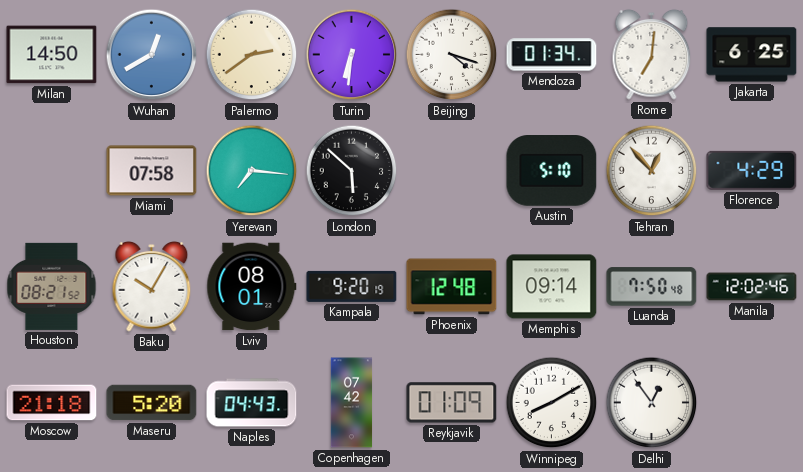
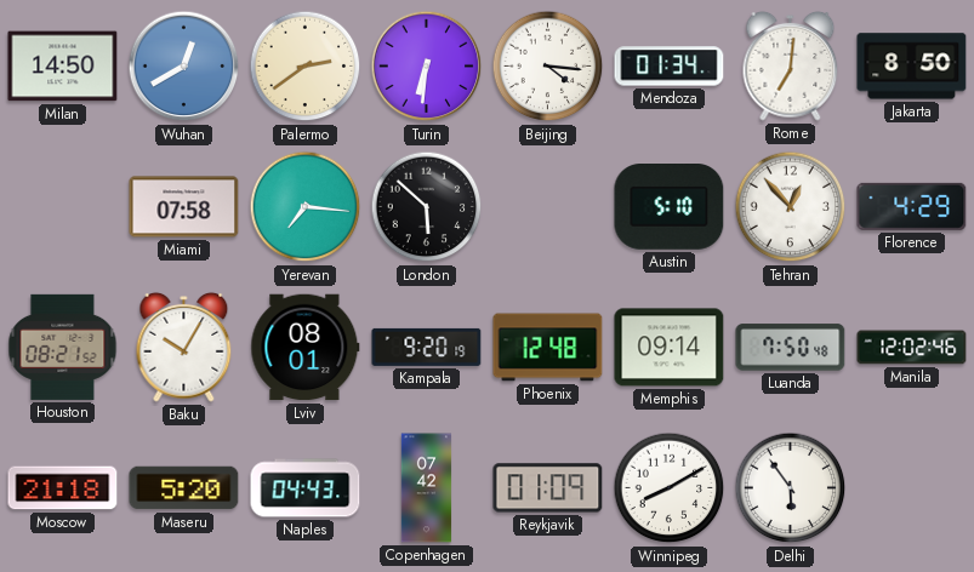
Beijing: 4:18 -> 4:16
Jakarta: 6:25 -> 8:50
Delhi: 12:54 -> 5:54
